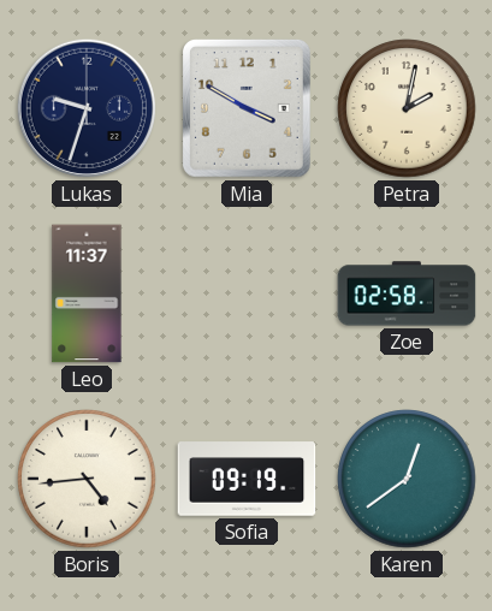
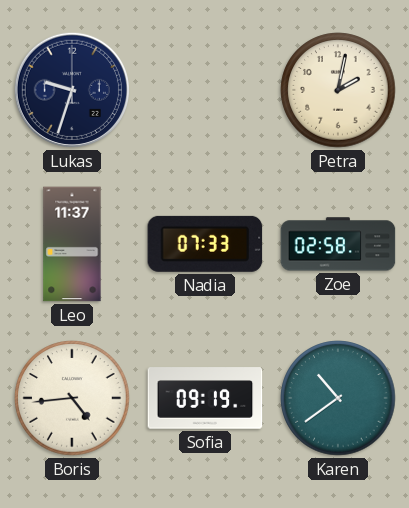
Mia: 3:50 -> none
Nadia: none -> 07:33
Karen: 12:39 -> 10:39
